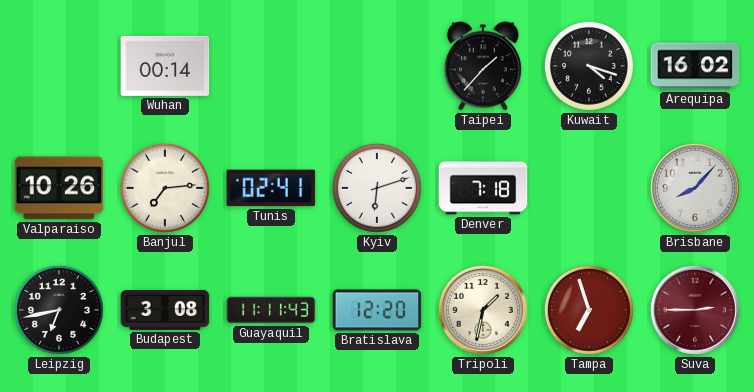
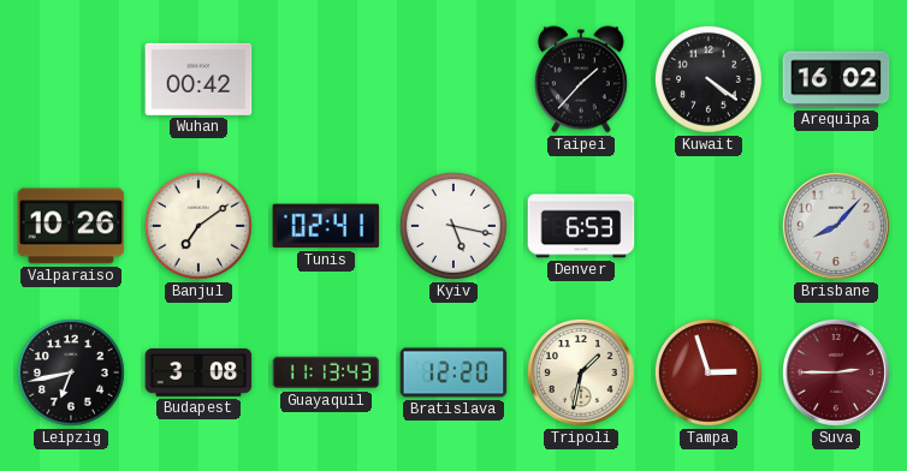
Wuhan: 00:14 -> 00:42
Kuwait: 4:18 -> 4:21
Banjul: 7:14 -> 7:09
Kyiv: 6:12 -> 5:17
Denver: 7:18 -> 6:53
Guayaquil: 11:11 -> 11:13
Tampa: 6:57 -> 2:57
